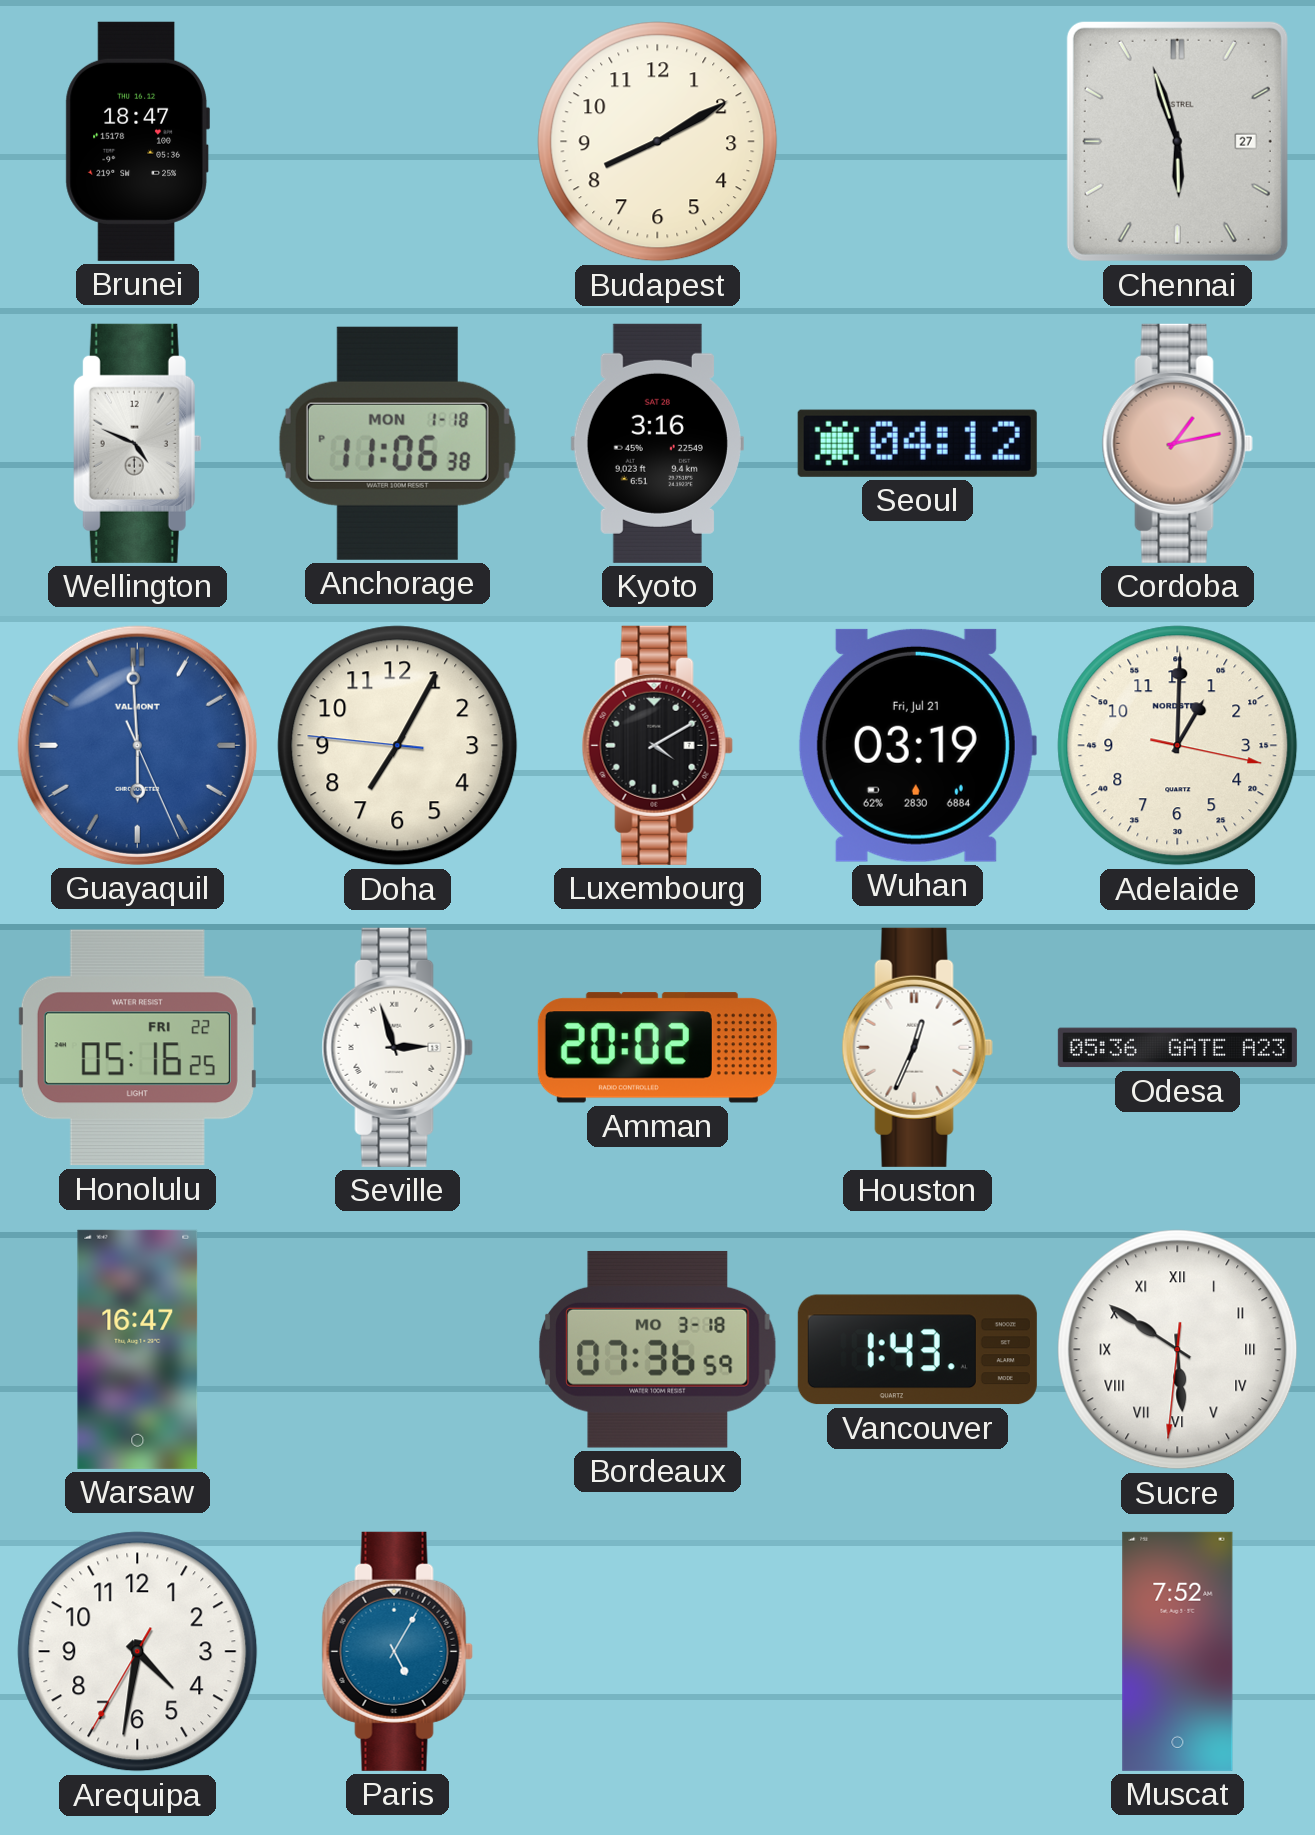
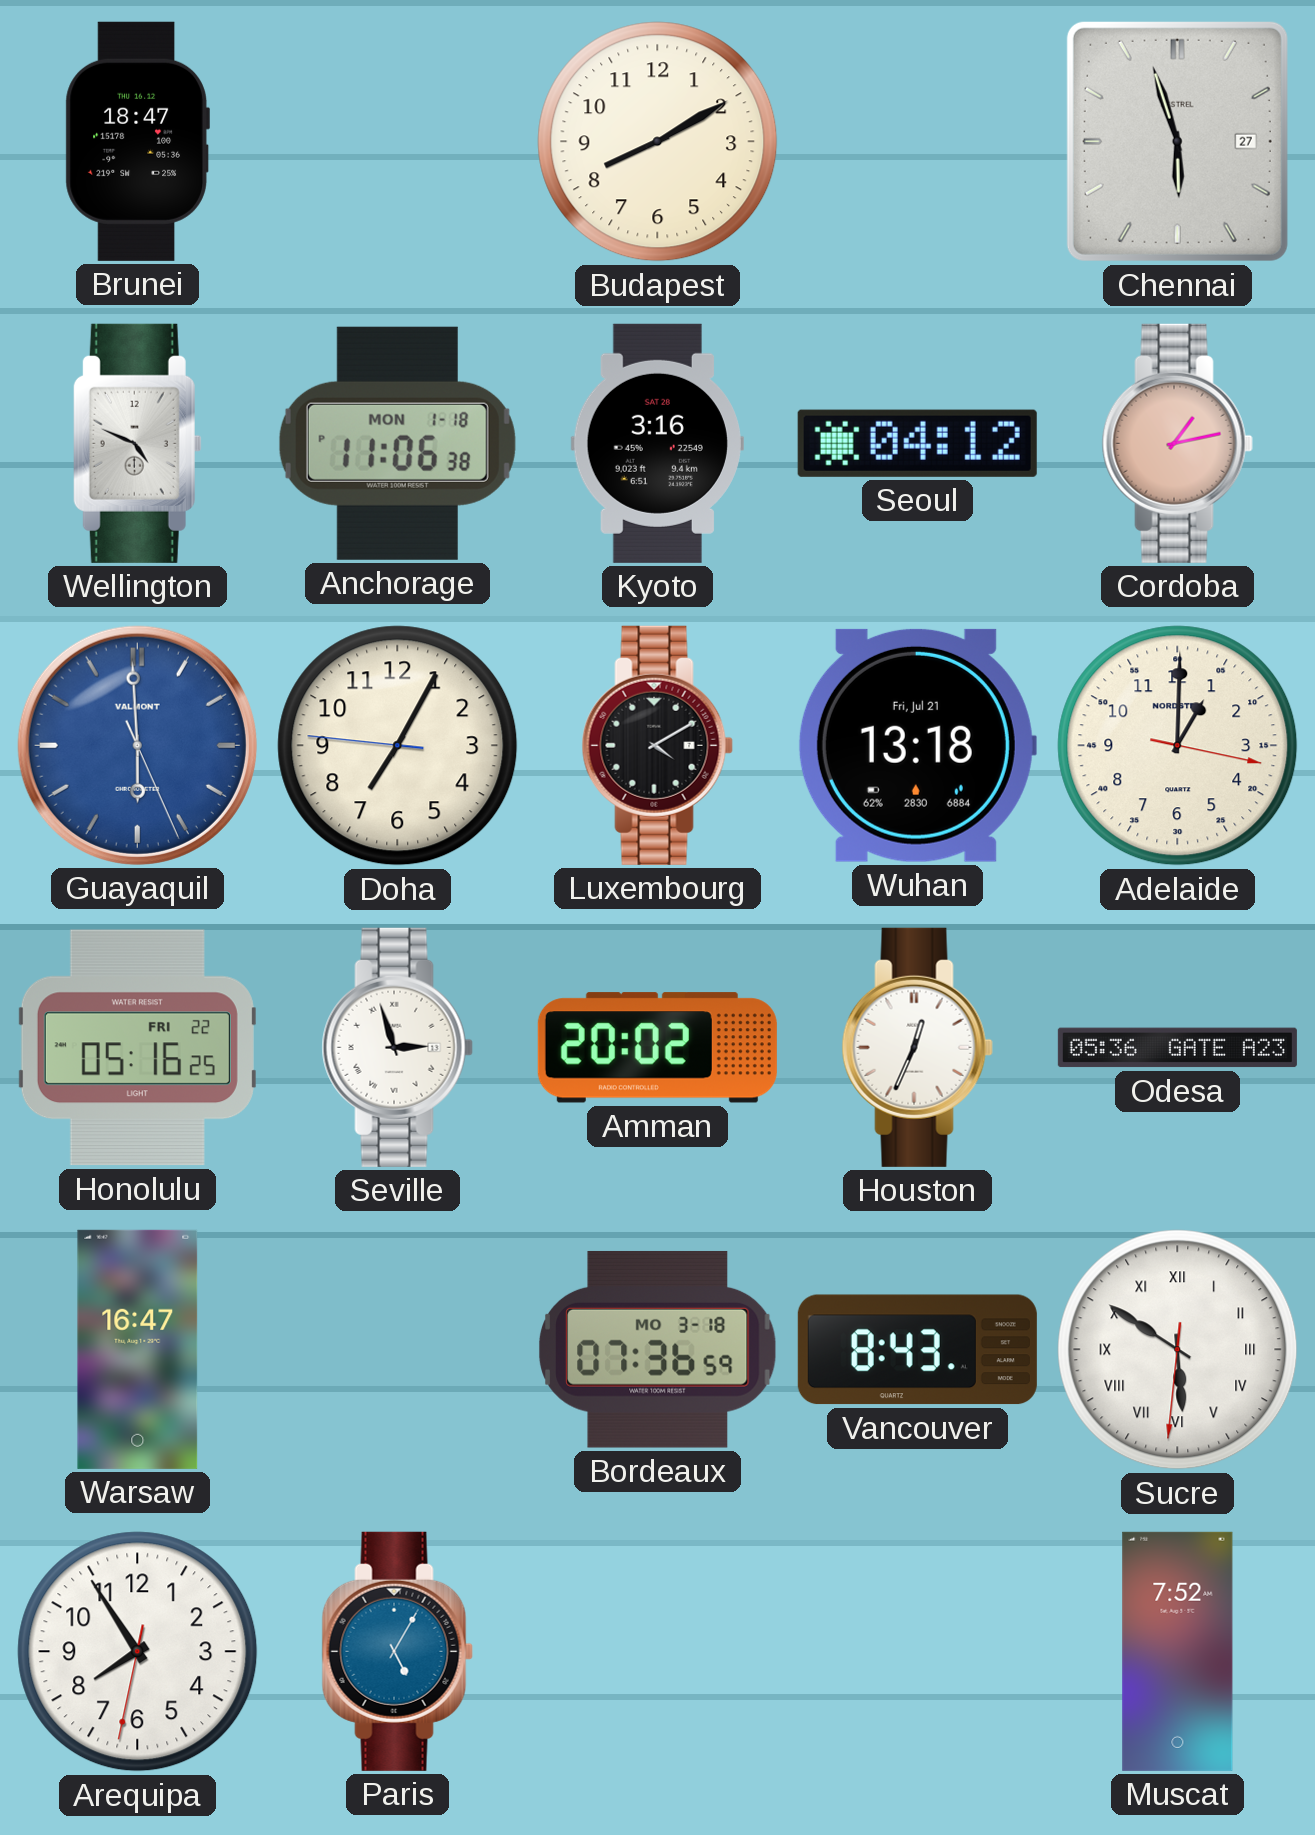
Wuhan: 03:19 -> 13:18
Vancouver: 1:43 -> 8:43
Arequipa: 4:31 -> 7:54
